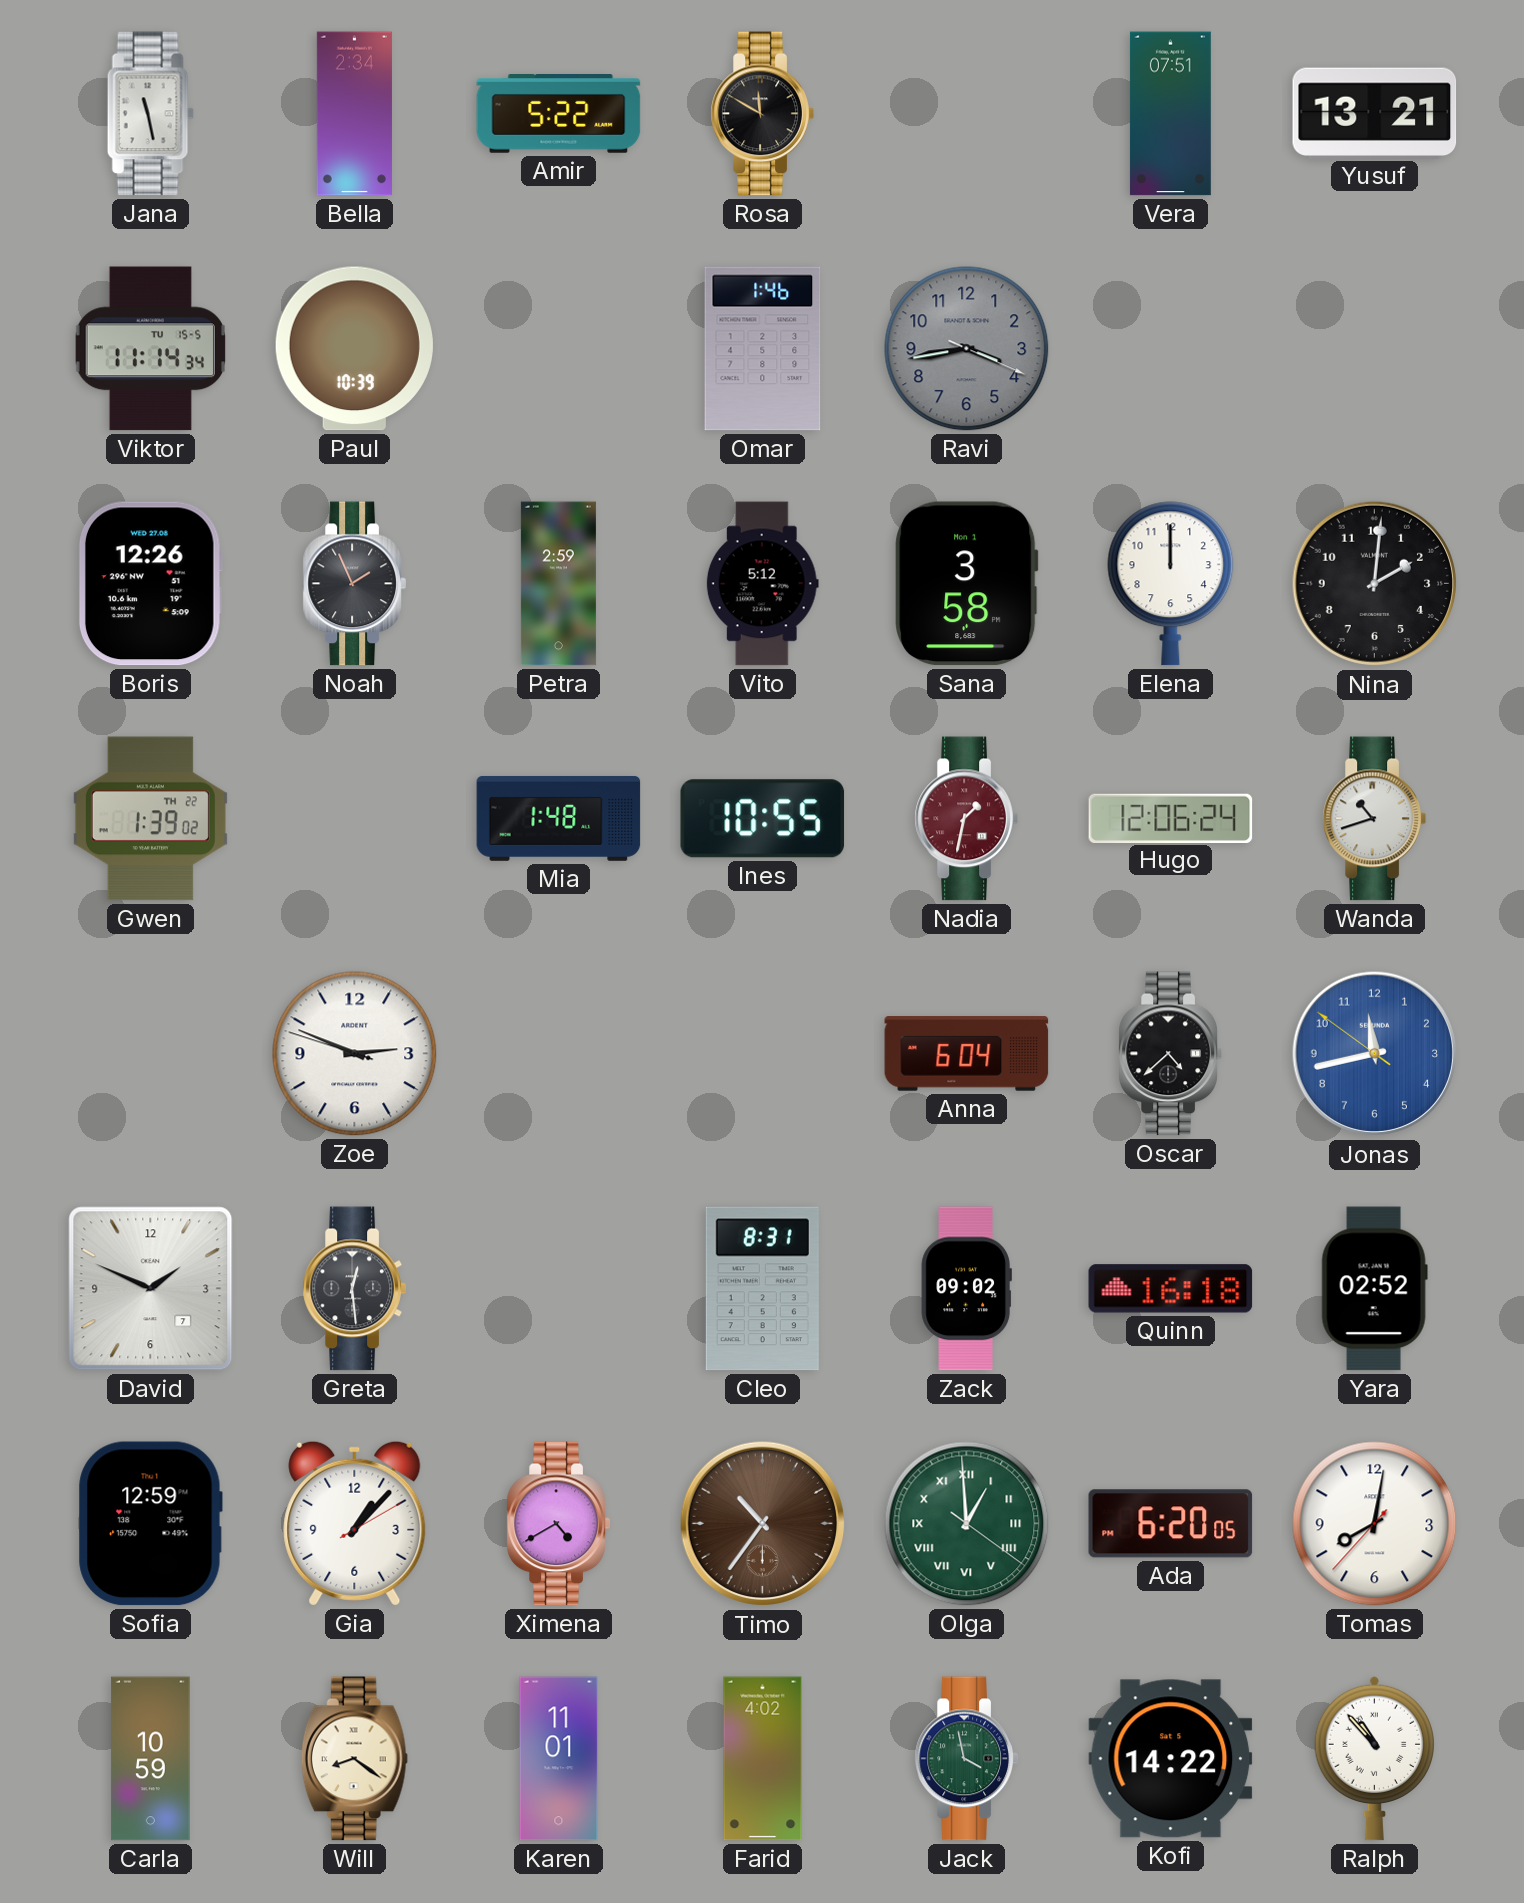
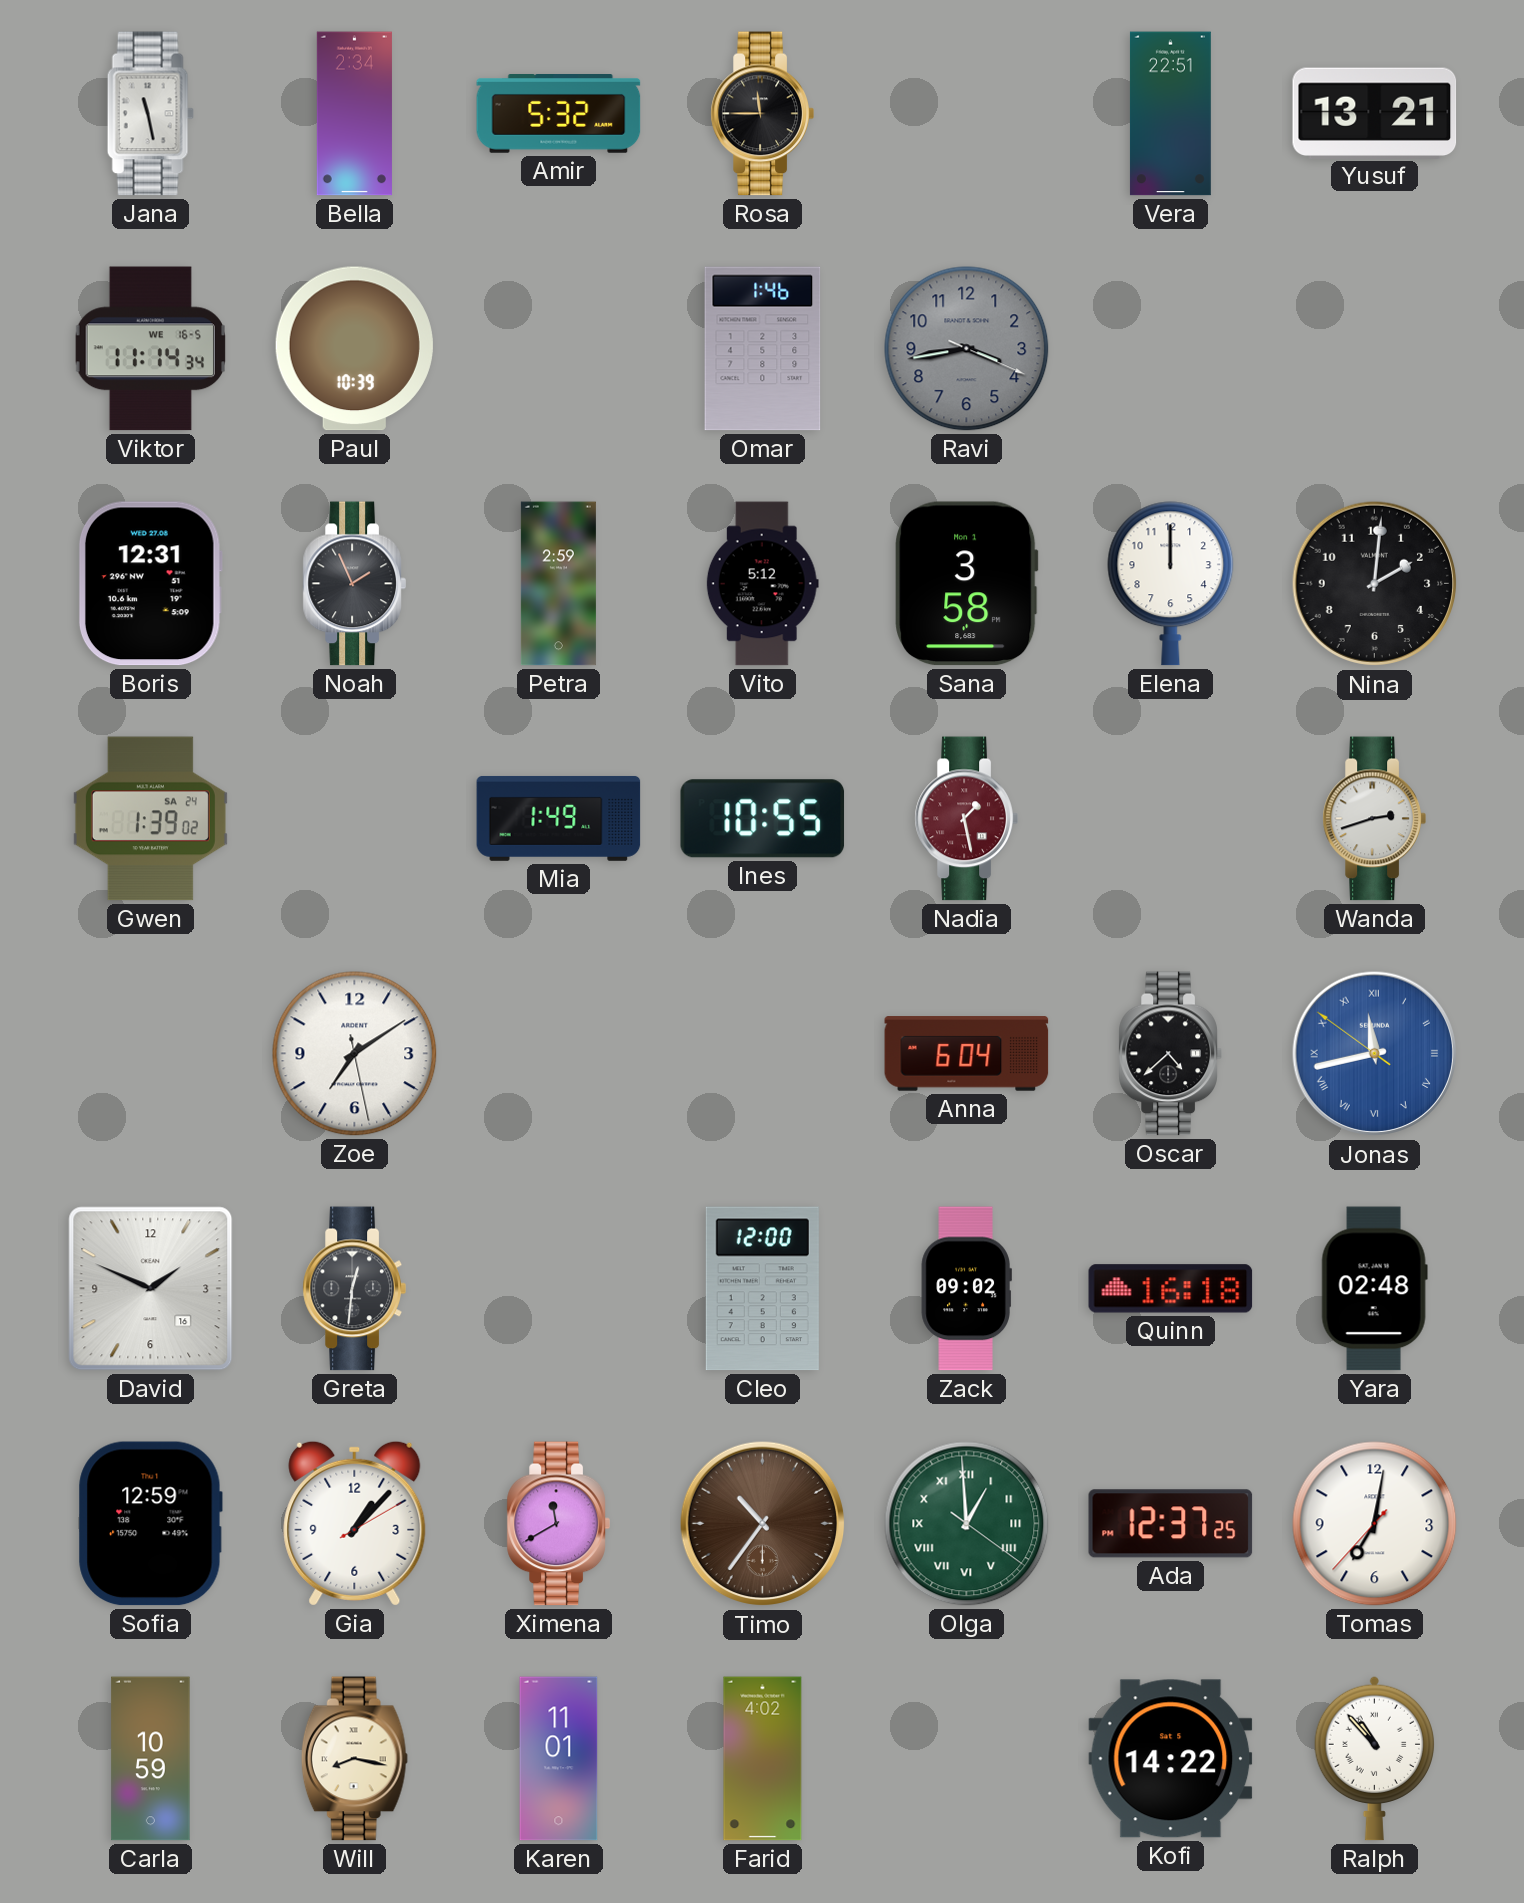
Amir: 5:22 -> 5:32
Rosa: 11:50 -> 11:45
Vera: 07:51 -> 22:51
Viktor date: TU 15-5 -> WE 16-5
Boris: 12:26 -> 12:31
Gwen date: TH 22 -> SA 24
Mia: 1:48 -> 1:49
Nadia: 1:32 -> 1:28
Hugo: 12:06 -> none
Wanda: 10:42 -> 2:42
Zoe: 2:48 -> 7:09
Jonas numerals: Arabic -> Roman
David date: 7 -> 16
Greta: 12:29 -> 12:31
Cleo: 8:31 -> 12:00
Yara: 02:52 -> 02:48
Ximena: 4:40 -> 11:40
Ada: 6:20 -> 12:37
Tomas: 8:01 -> 7:01
Will: 8:21 -> 8:17
Jack: 3:58 -> none
